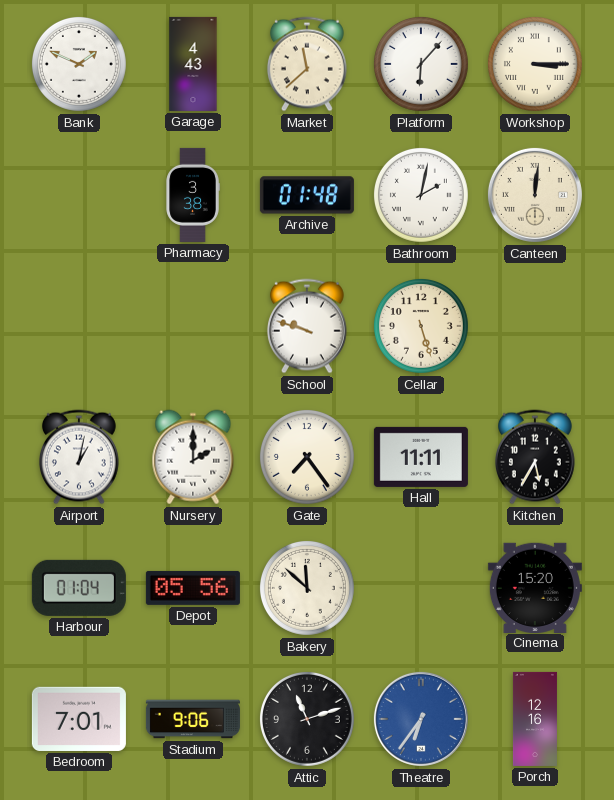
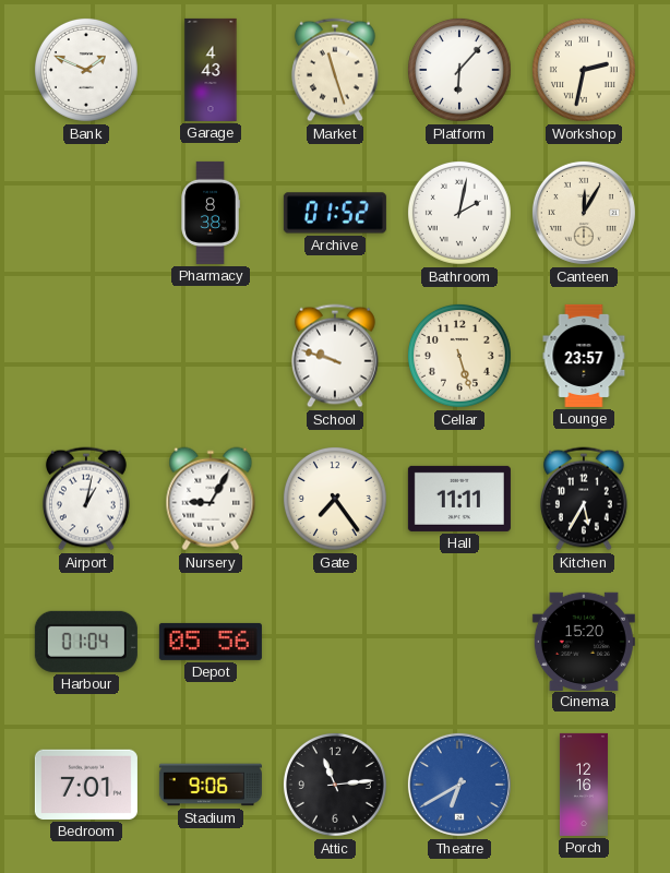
Market: 11:38 -> 11:27
Workshop: 3:15 -> 2:32
Pharmacy: 3:38 -> 8:38
Archive: 01:48 -> 01:52
Canteen: 12:01 -> 12:05
Lounge: none -> 23:57
Nursery: 2:00 -> 9:05
Bakery: 11:52 -> none
Attic: 11:12 -> 11:14
Theatre: 6:36 -> 6:40
